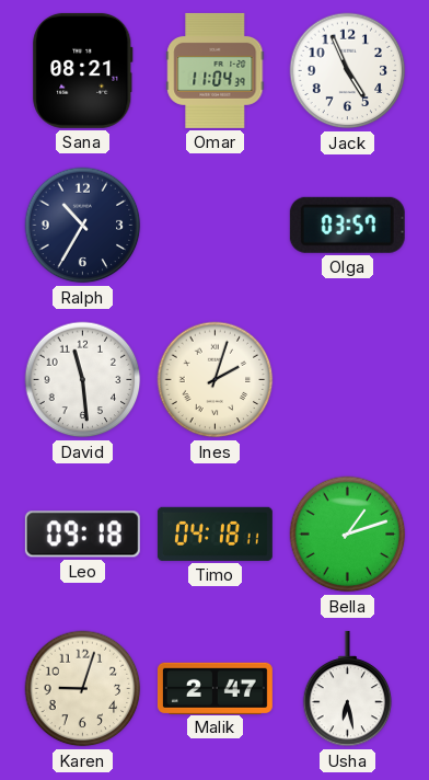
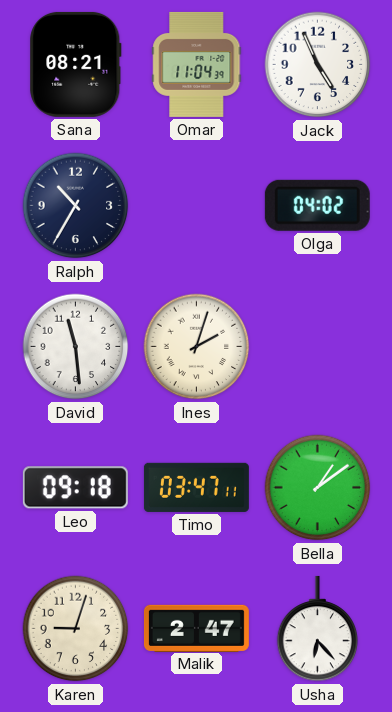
Olga: 03:57 -> 04:02
Timo: 04:18 -> 03:47
Bella: 1:12 -> 1:09
Usha: 6:28 -> 6:23
